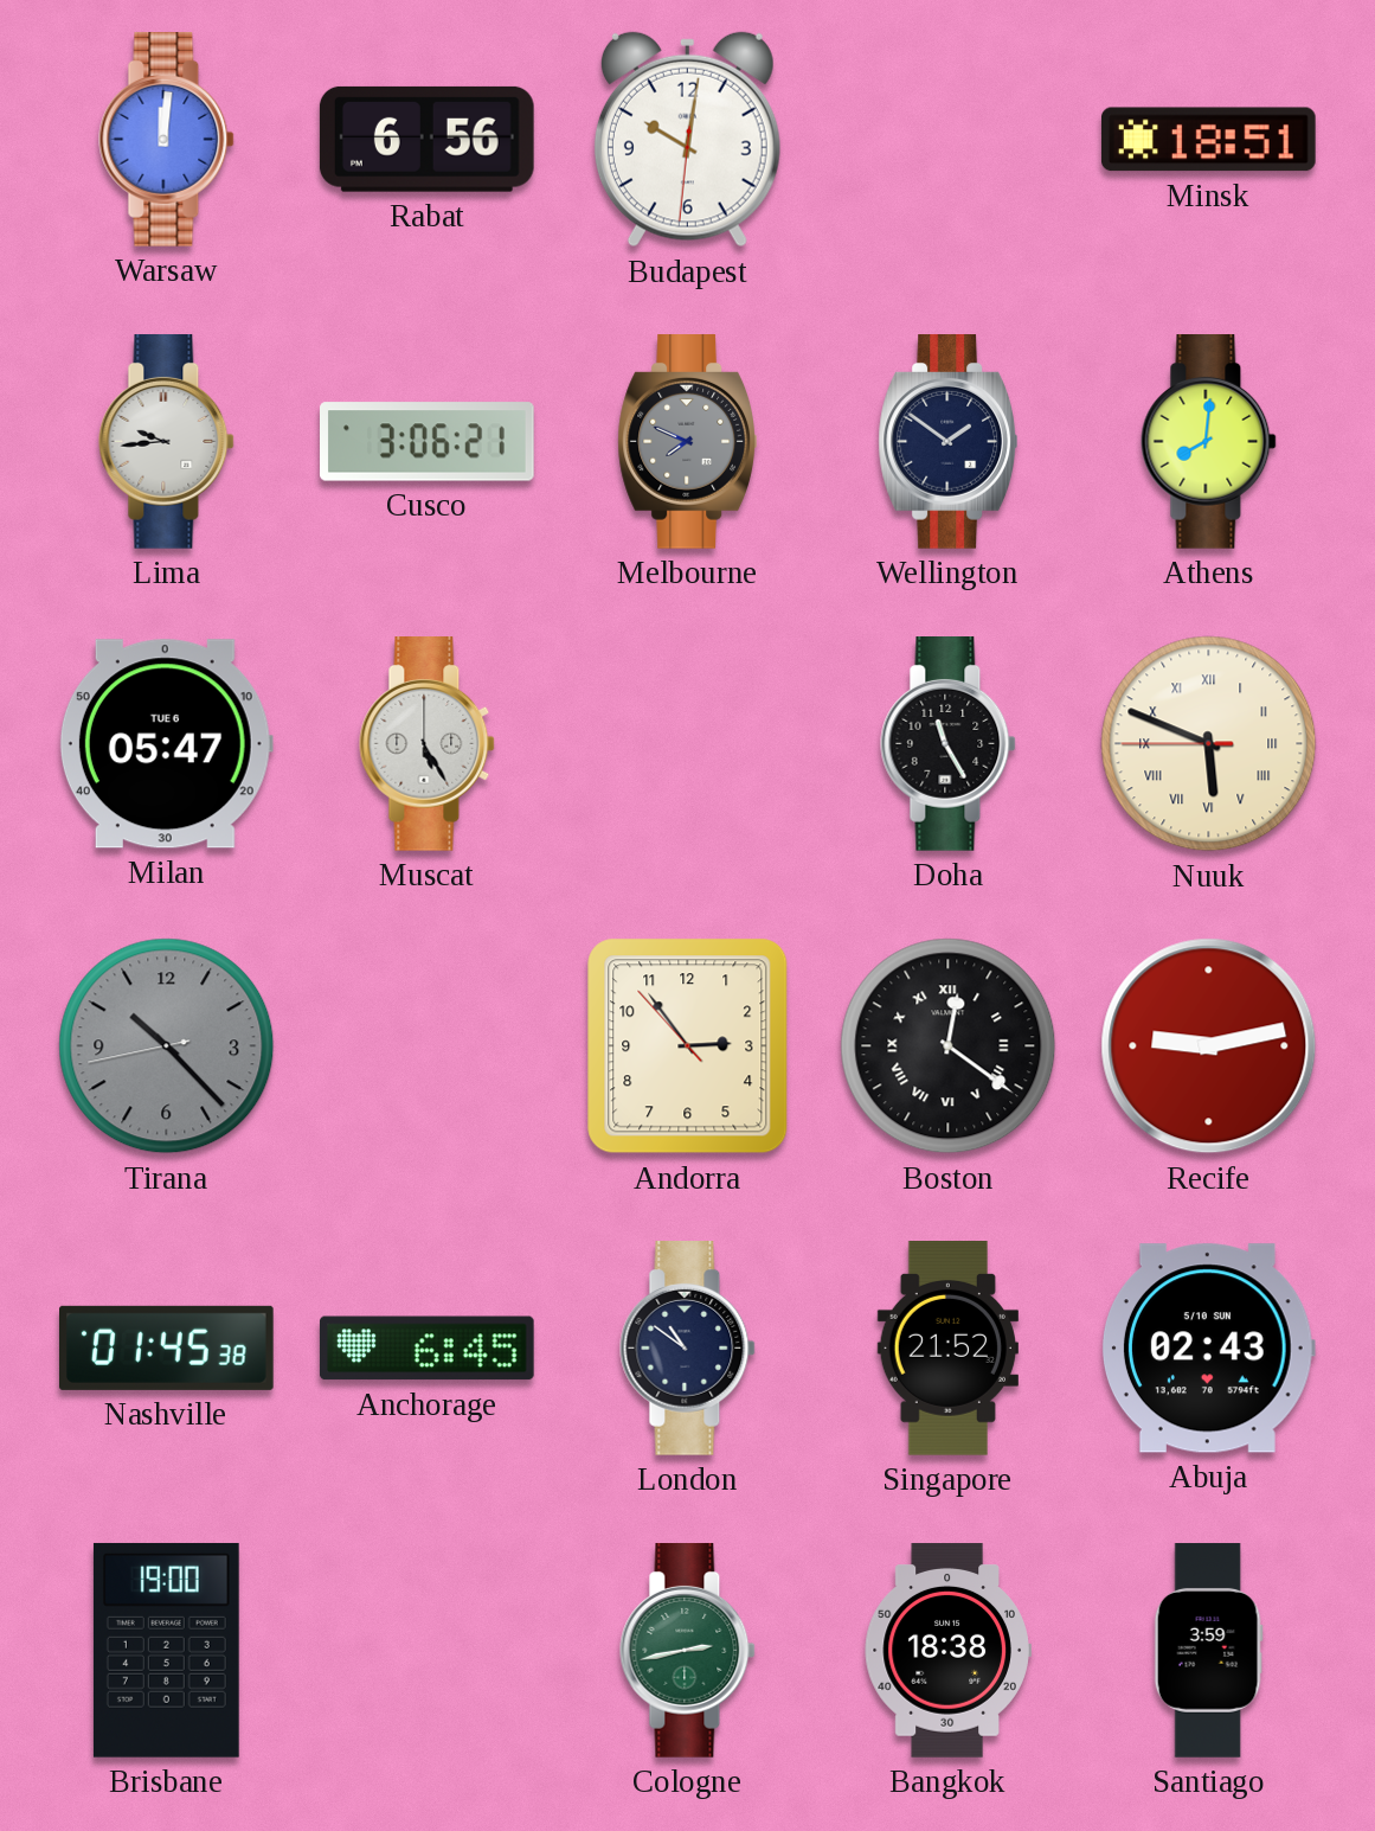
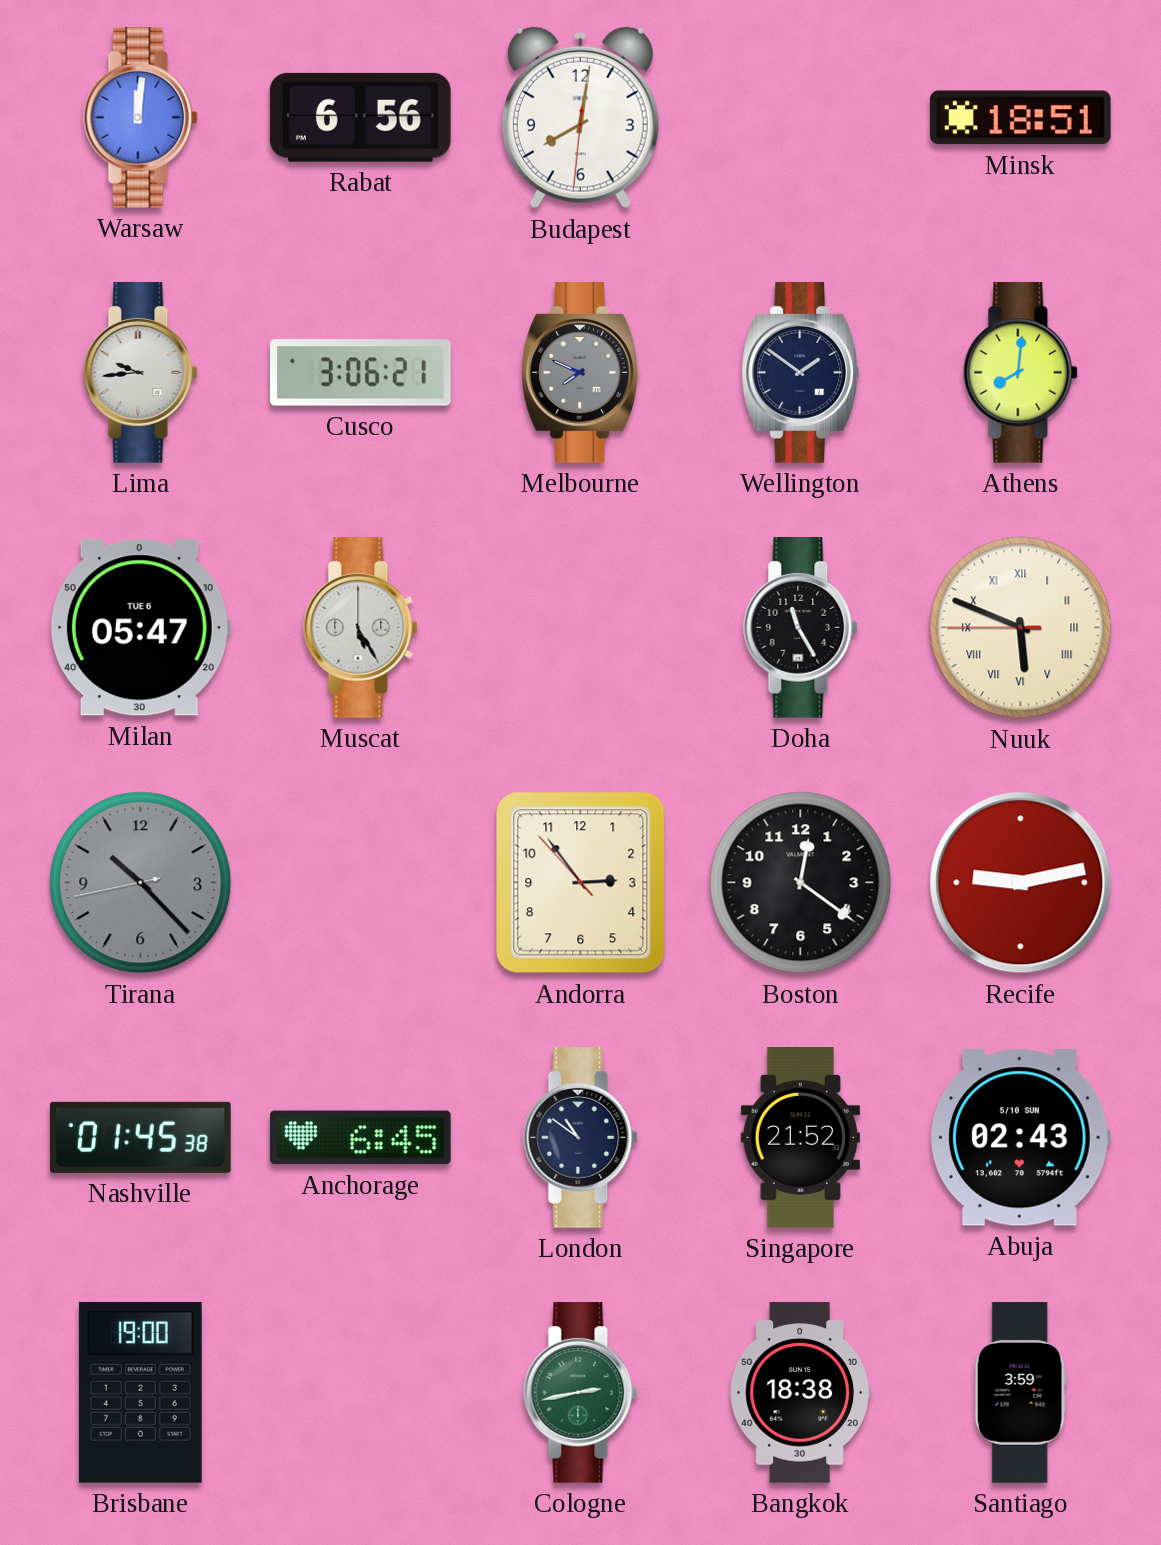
Budapest: 10:01 -> 8:01
Boston numerals: Roman -> Arabic
